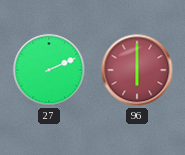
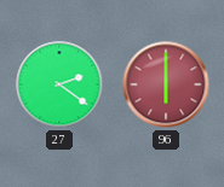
27: 2:11 -> 2:21
